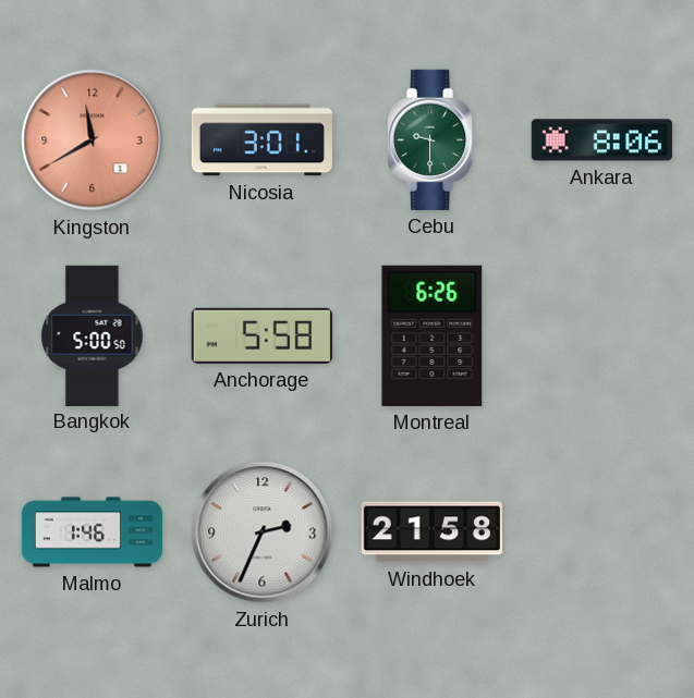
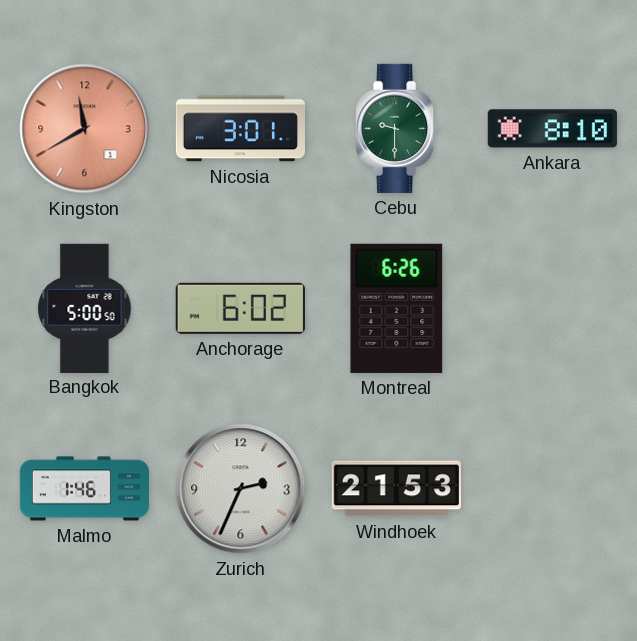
Ankara: 8:06 -> 8:10
Anchorage: 5:58 -> 6:02
Windhoek: 21:58 -> 21:53
